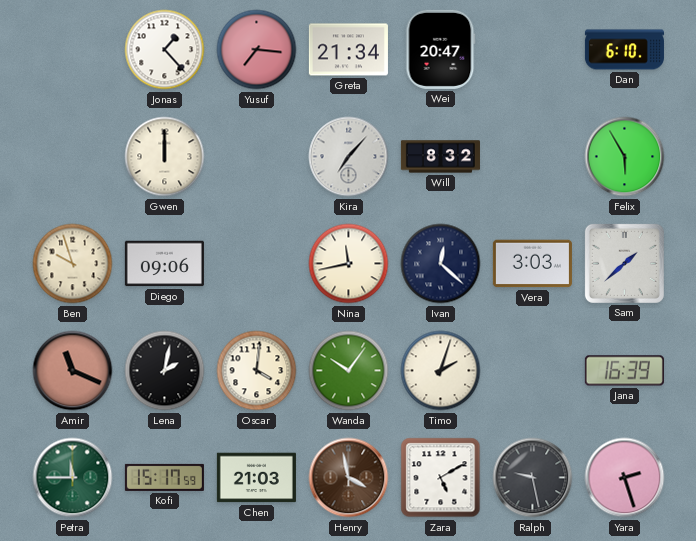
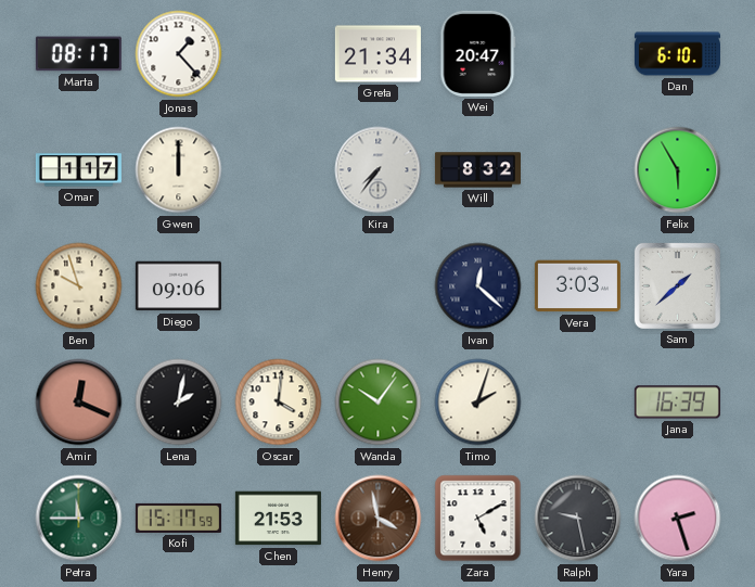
Marta: none -> 08:17
Yusuf: 7:16 -> none
Omar: none -> 1:17
Kira: 7:07 -> 7:36
Nina: 11:43 -> none
Amir: 11:19 -> 12:19
Chen: 21:03 -> 21:53
